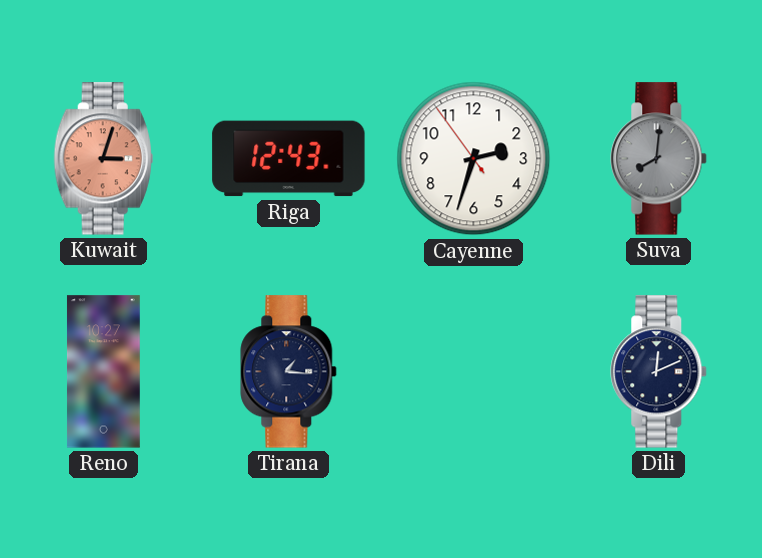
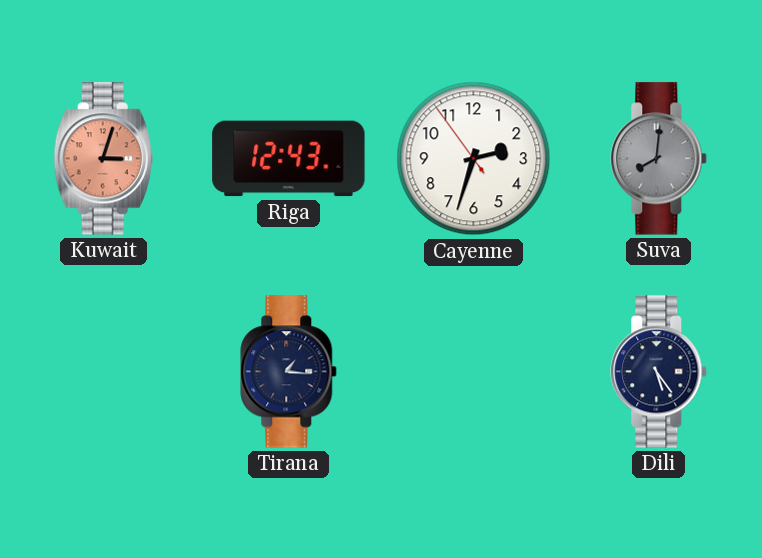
Reno: 10:27 -> none
Dili: 12:11 -> 5:24
